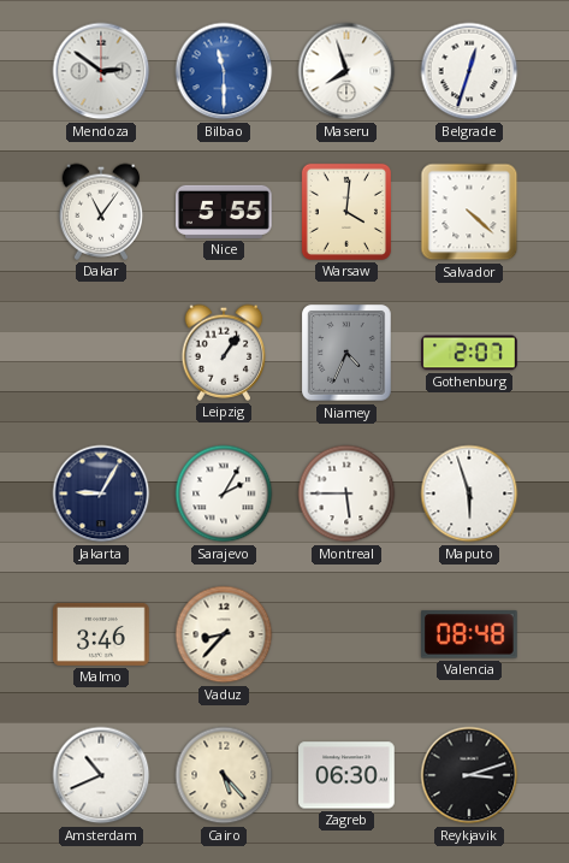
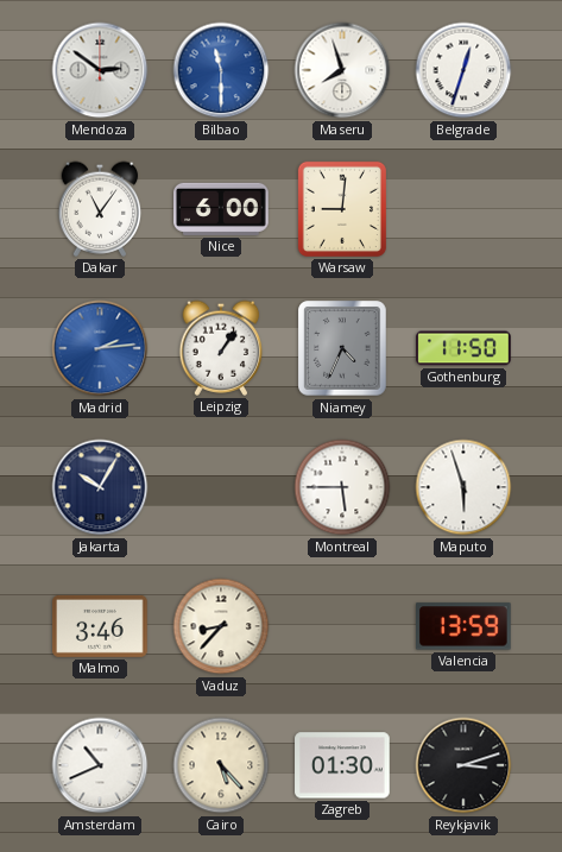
Nice: 5:55 -> 6:00
Warsaw: 4:01 -> 9:01
Salvador: 4:22 -> none
Madrid: none -> 2:14
Gothenburg: 2:07 -> 11:50
Jakarta: 9:05 -> 10:05
Sarajevo: 2:05 -> none
Valencia: 08:48 -> 13:59
Zagreb: 06:30 -> 01:30
